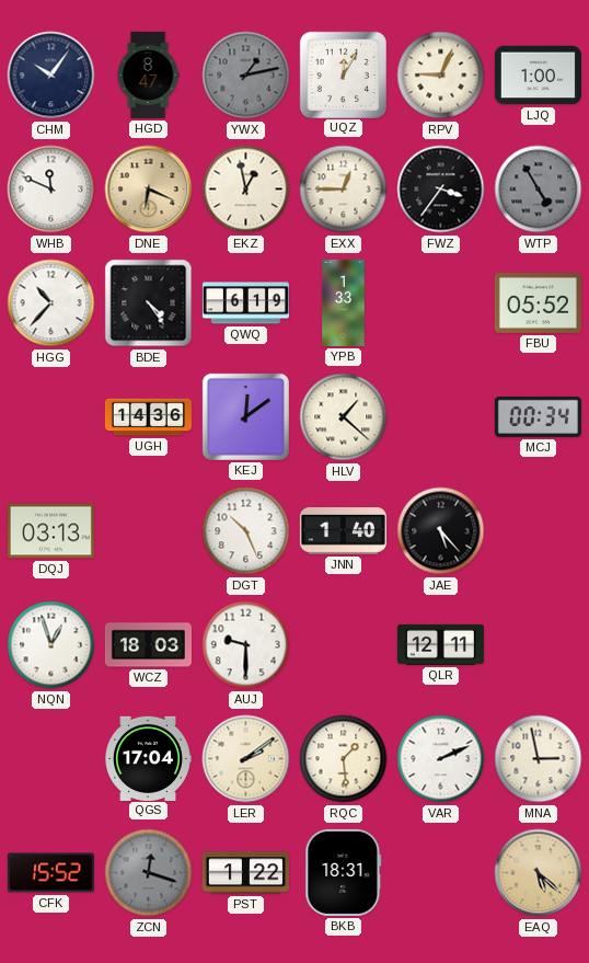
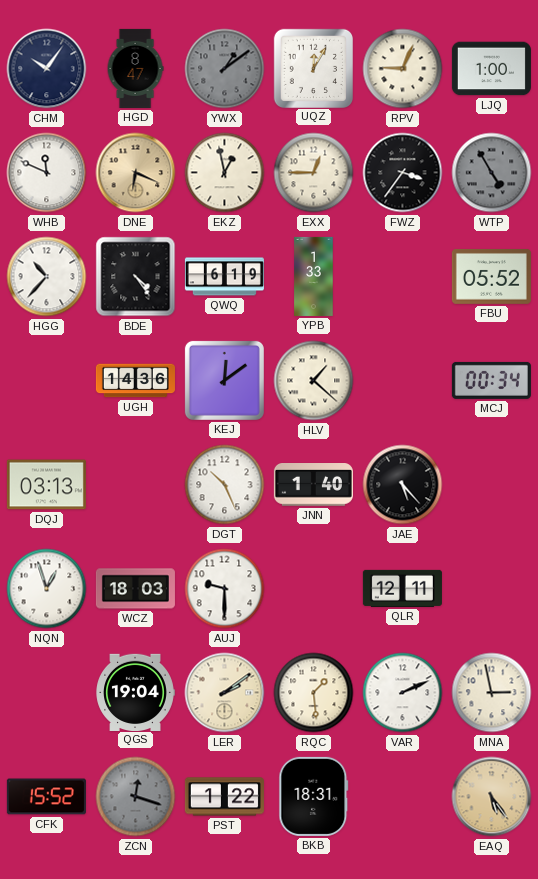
YWX: 1:13 -> 1:09
QGS: 17:04 -> 19:04
EAQ: 5:22 -> 5:24
